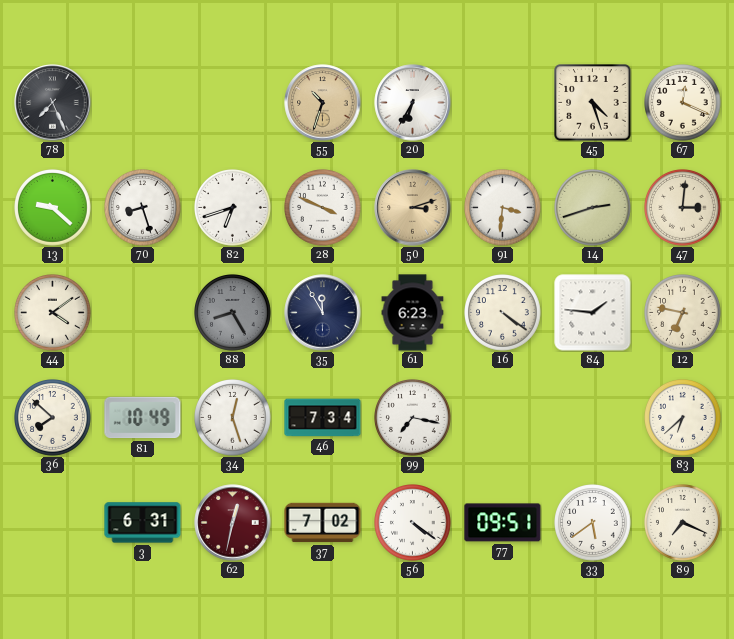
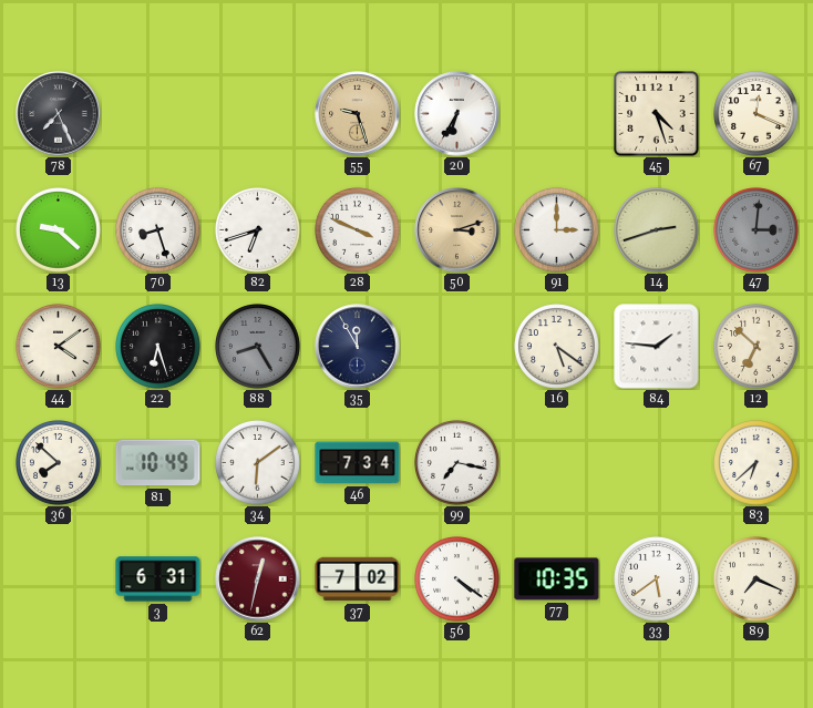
55: 10:33 -> 9:27
91: 3:31 -> 3:00
47 dial: cream -> grey
22: none -> 6:27
61: 6:23 -> none
16: 4:21 -> 5:21
12: 6:47 -> 6:52
34: 12:27 -> 6:09
77: 09:51 -> 10:35
